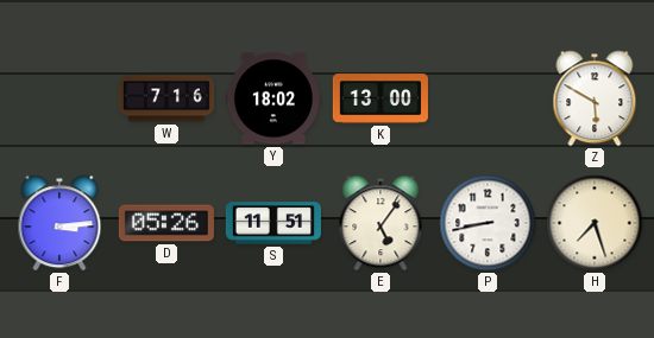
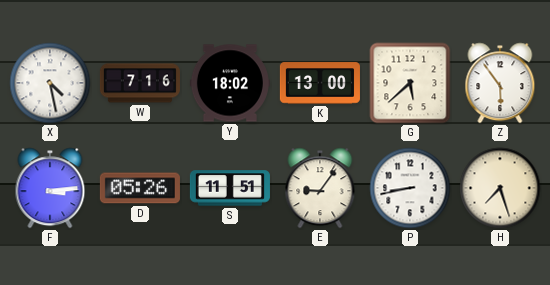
X: none -> 4:28
G: none -> 5:38
Z: 5:50 -> 5:54
E: 5:06 -> 9:06
